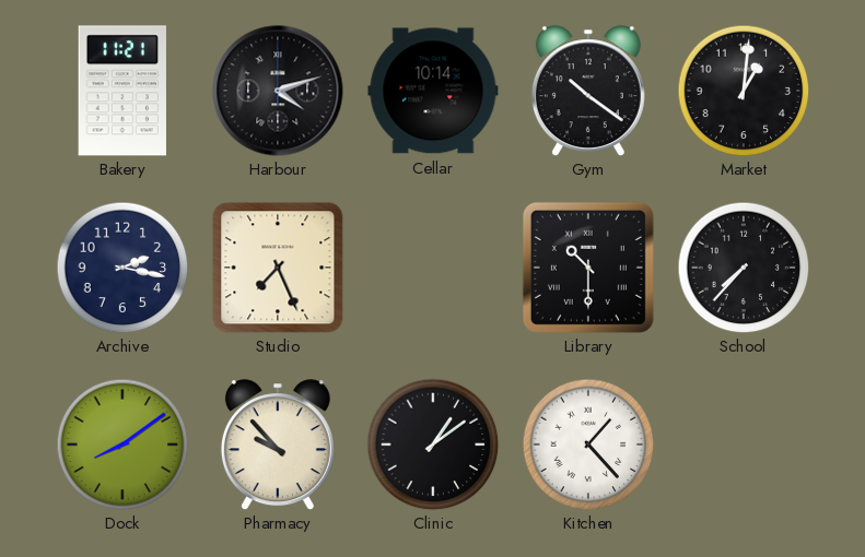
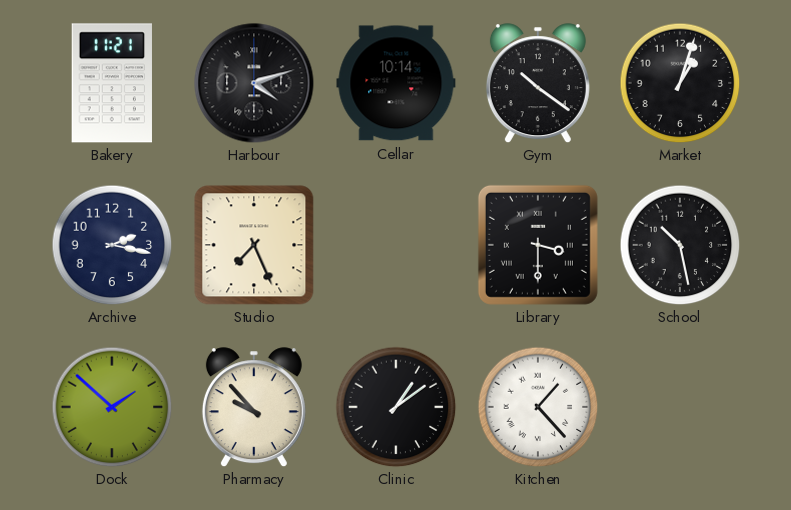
Market: 1:01 -> 1:03
Library: 10:30 -> 3:30
School: 7:37 -> 10:28
Dock: 8:09 -> 1:52
